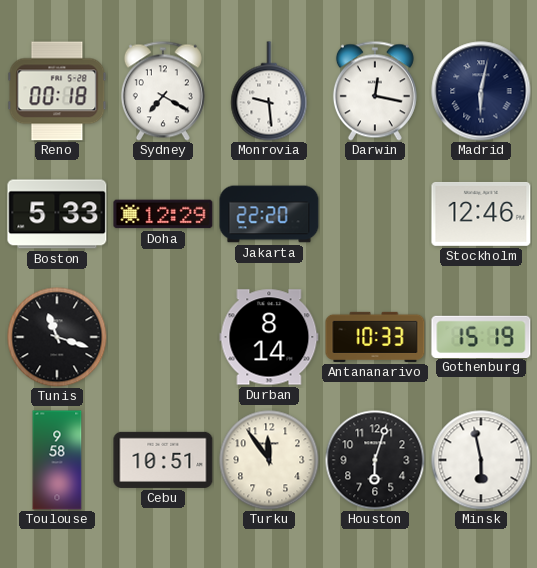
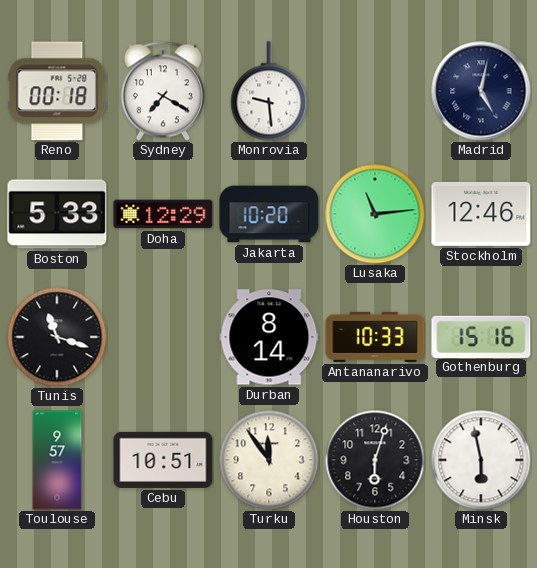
Darwin: 12:17 -> none
Madrid: 6:02 -> 5:02
Jakarta: 22:20 -> 10:20
Lusaka: none -> 11:14
Gothenburg: 15:19 -> 15:16
Toulouse: 9:58 -> 9:57
